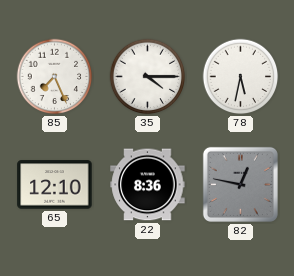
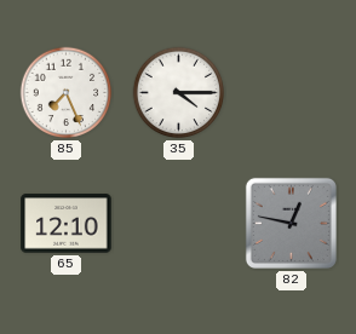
78: 5:32 -> none
22: 8:36 -> none
